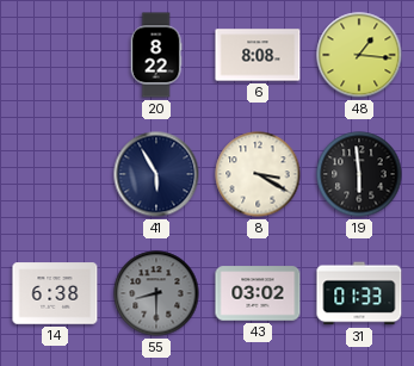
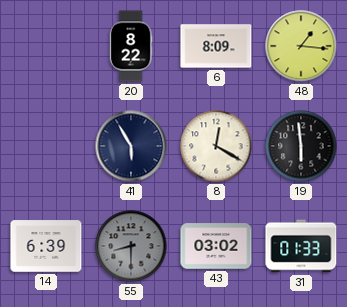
6: 8:08 -> 8:09
8: 3:20 -> 12:20
14: 6:38 -> 6:39
